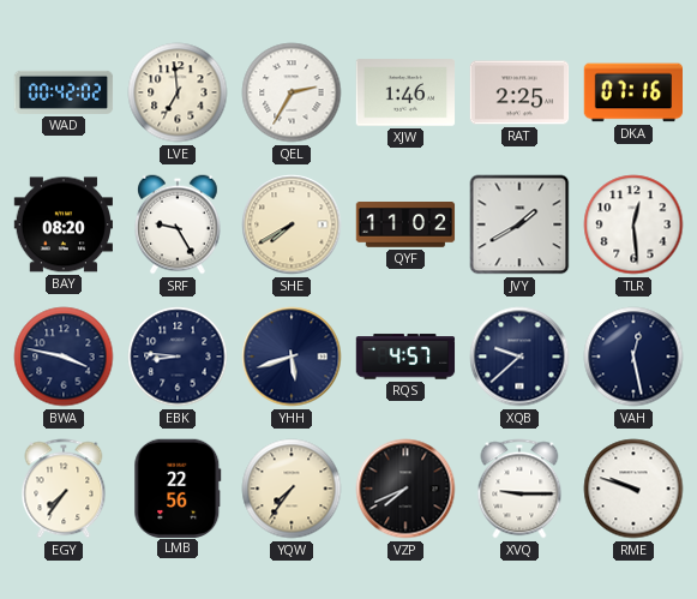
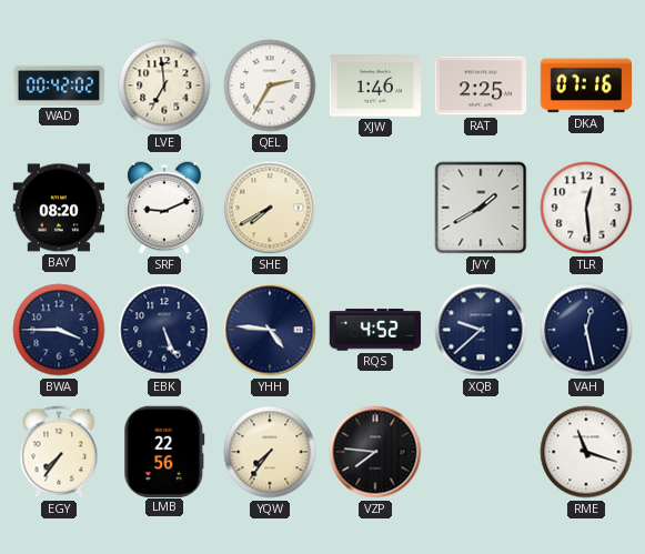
SRF: 9:25 -> 9:11
QYF: 11:02 -> none
BWA: 3:47 -> 3:45
EBK: 8:46 -> 5:26
YHH: 5:42 -> 4:46
RQS: 4:57 -> 4:52
VZP: 7:41 -> 7:46
XVQ: 9:15 -> none
RME: 9:48 -> 11:18
